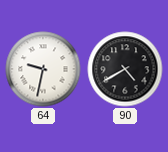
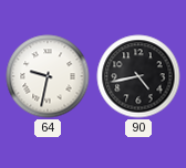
90: 4:40 -> 4:43
